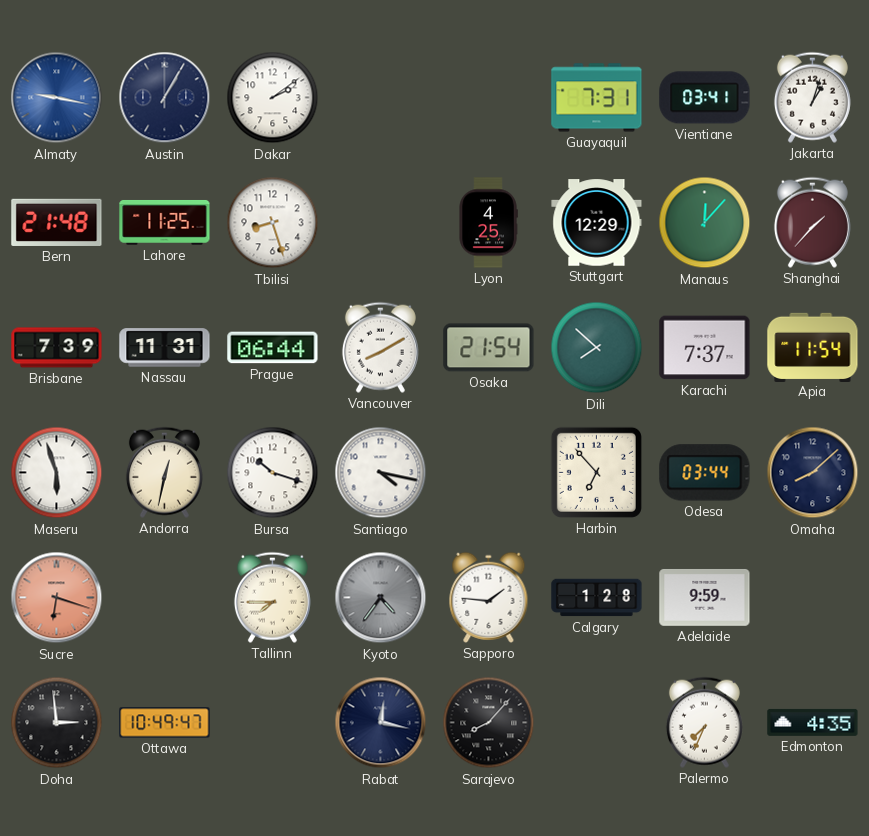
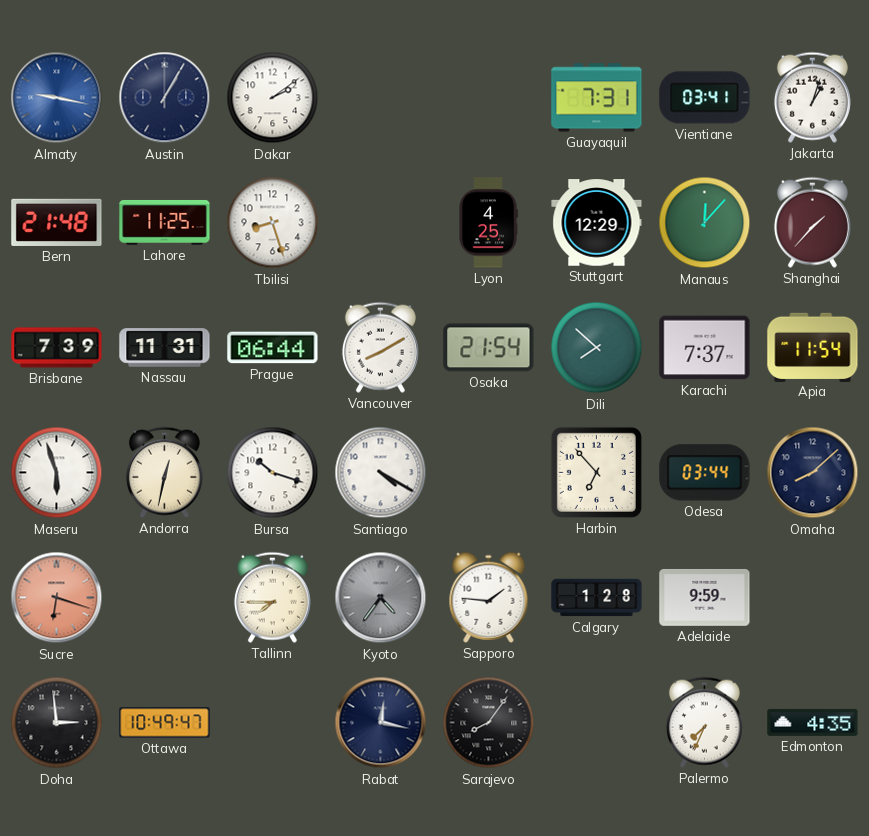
Santiago: 4:17 -> 4:20
Sarajevo: 8:07 -> 8:06
